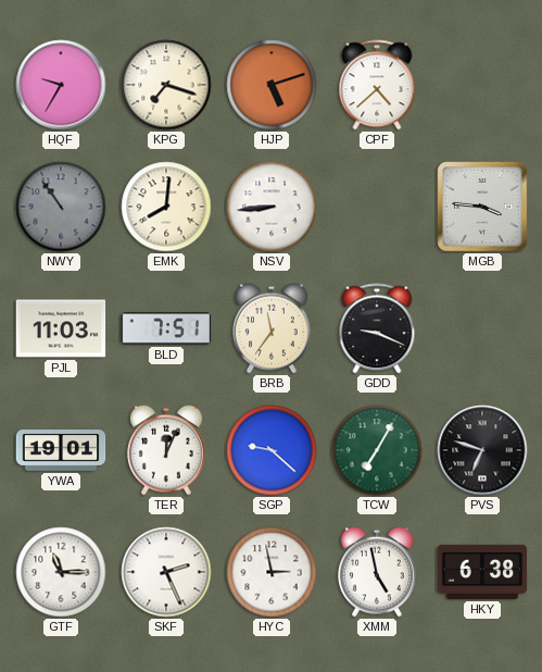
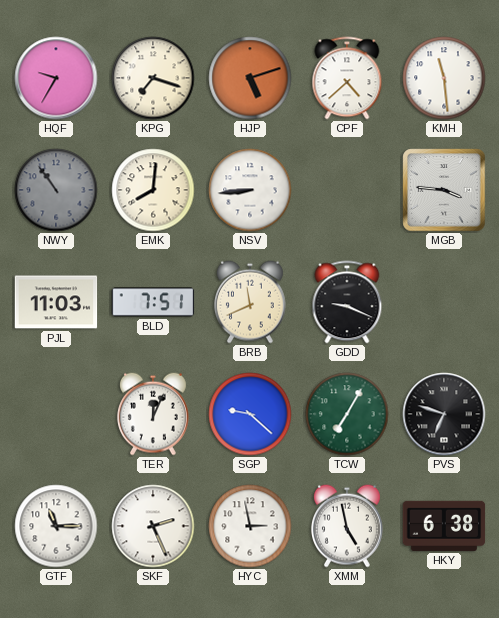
KMH: none -> 11:29
BRB: 11:36 -> 11:41
YWA: 19:01 -> none
